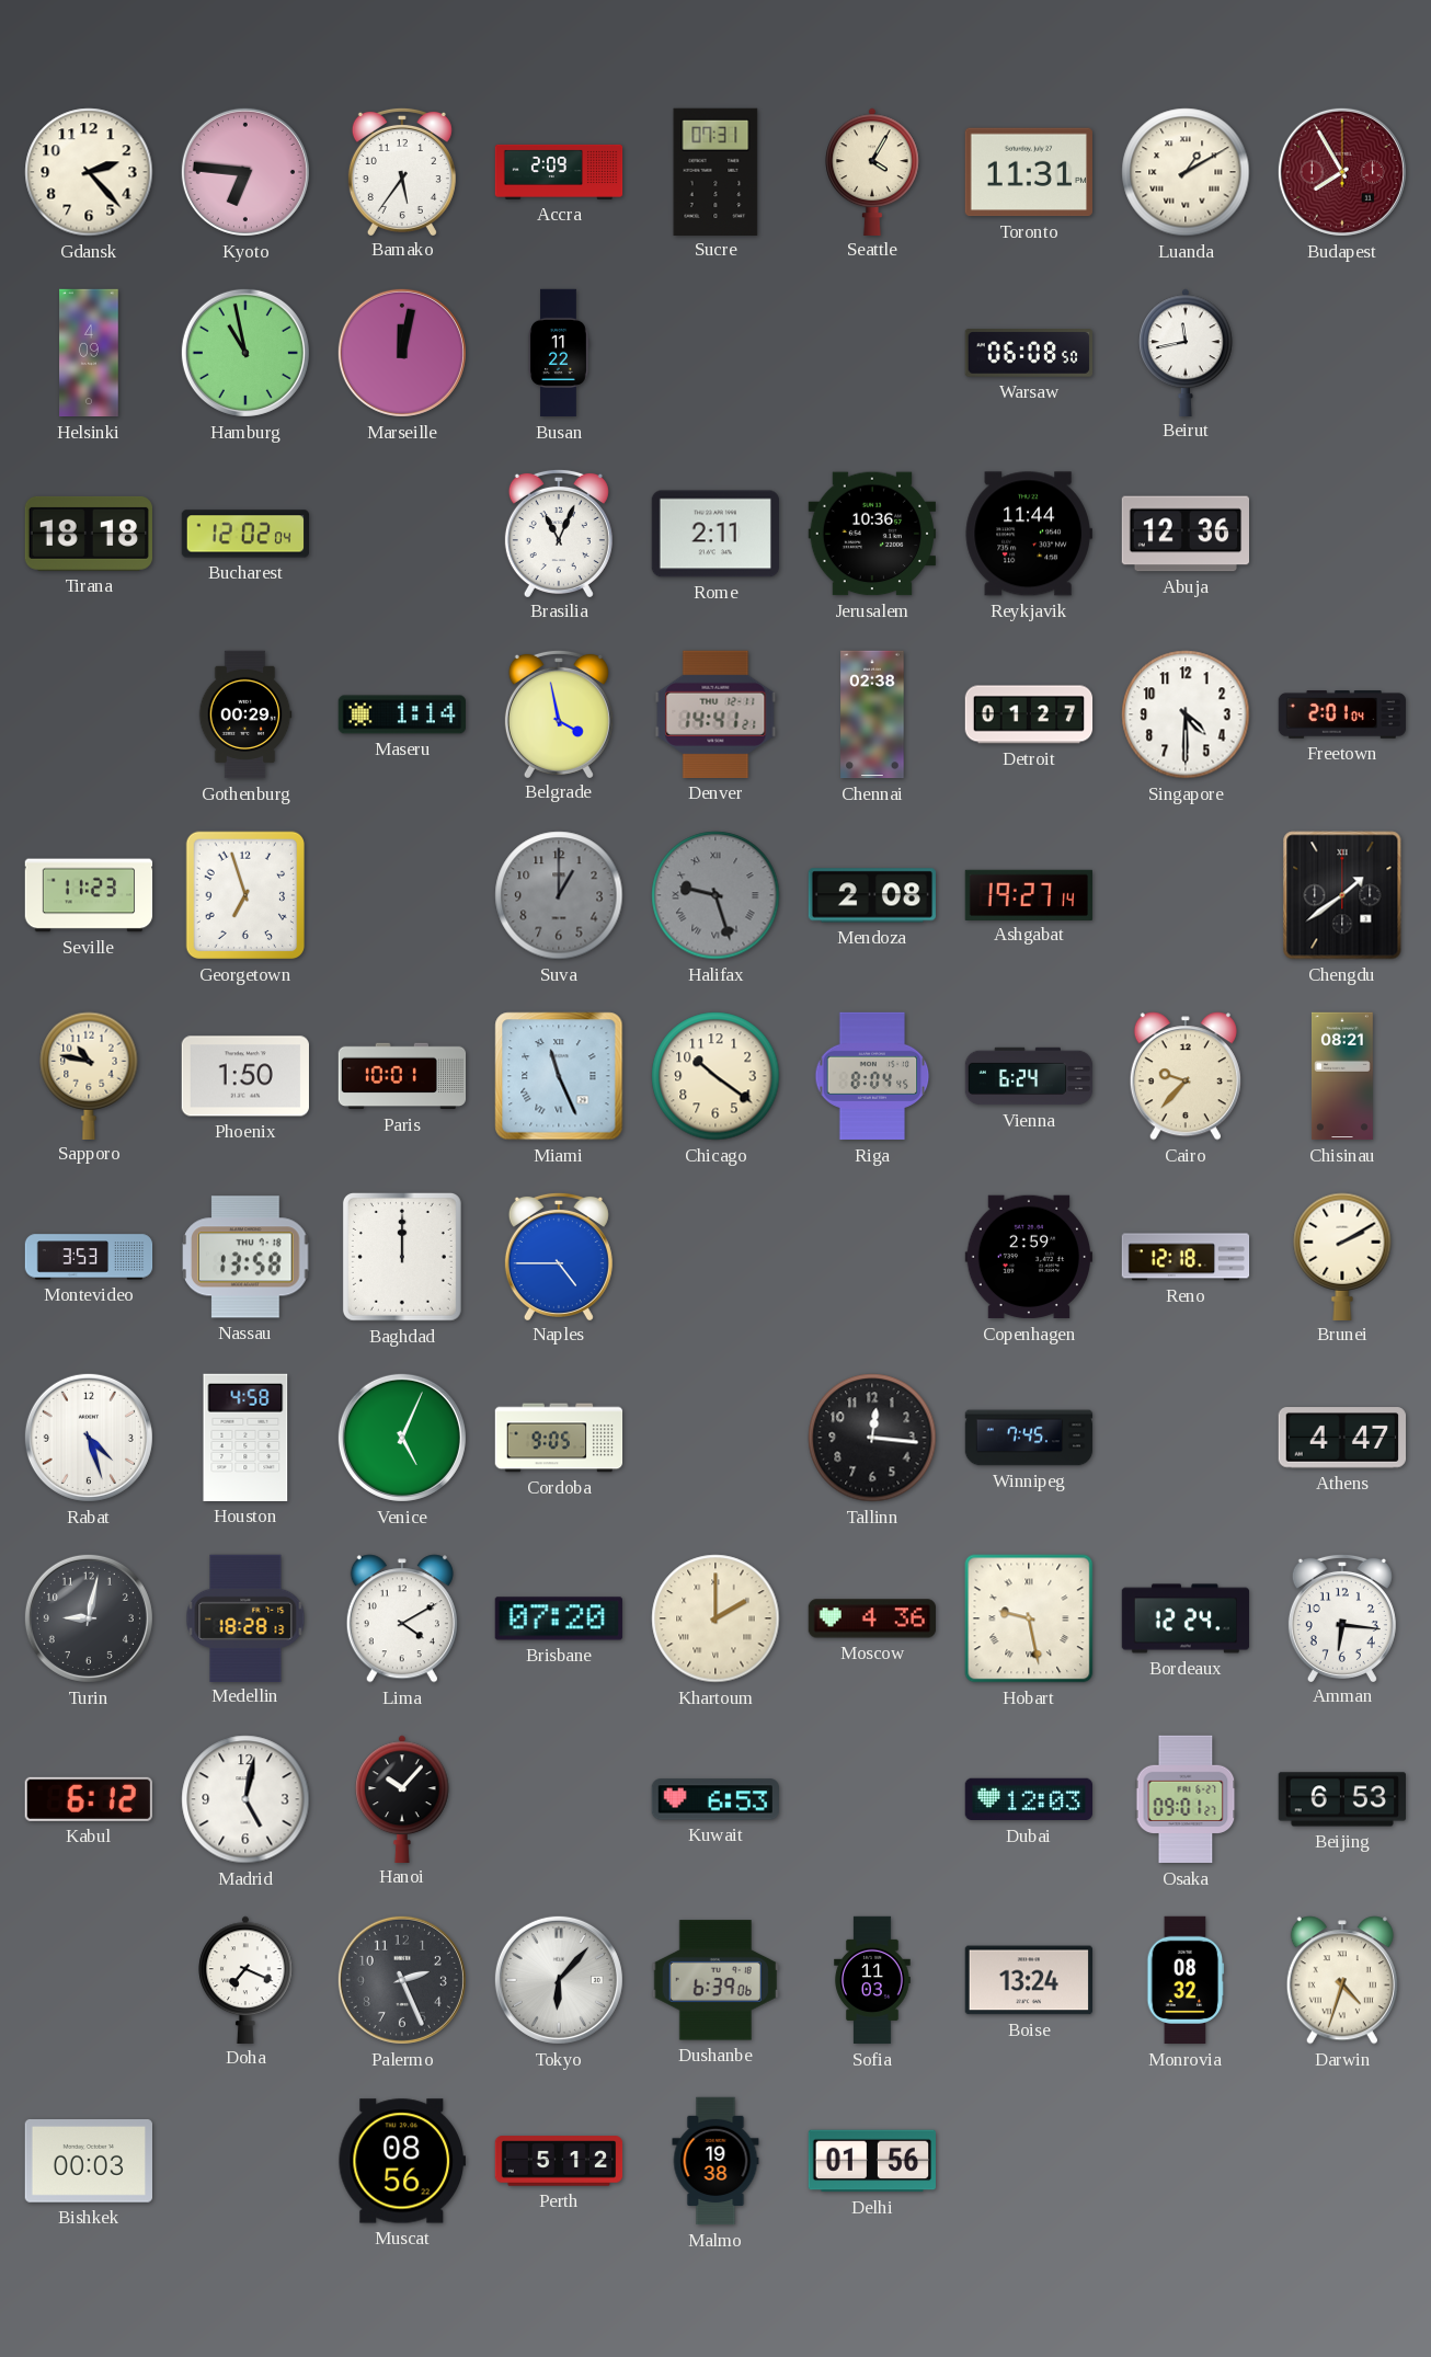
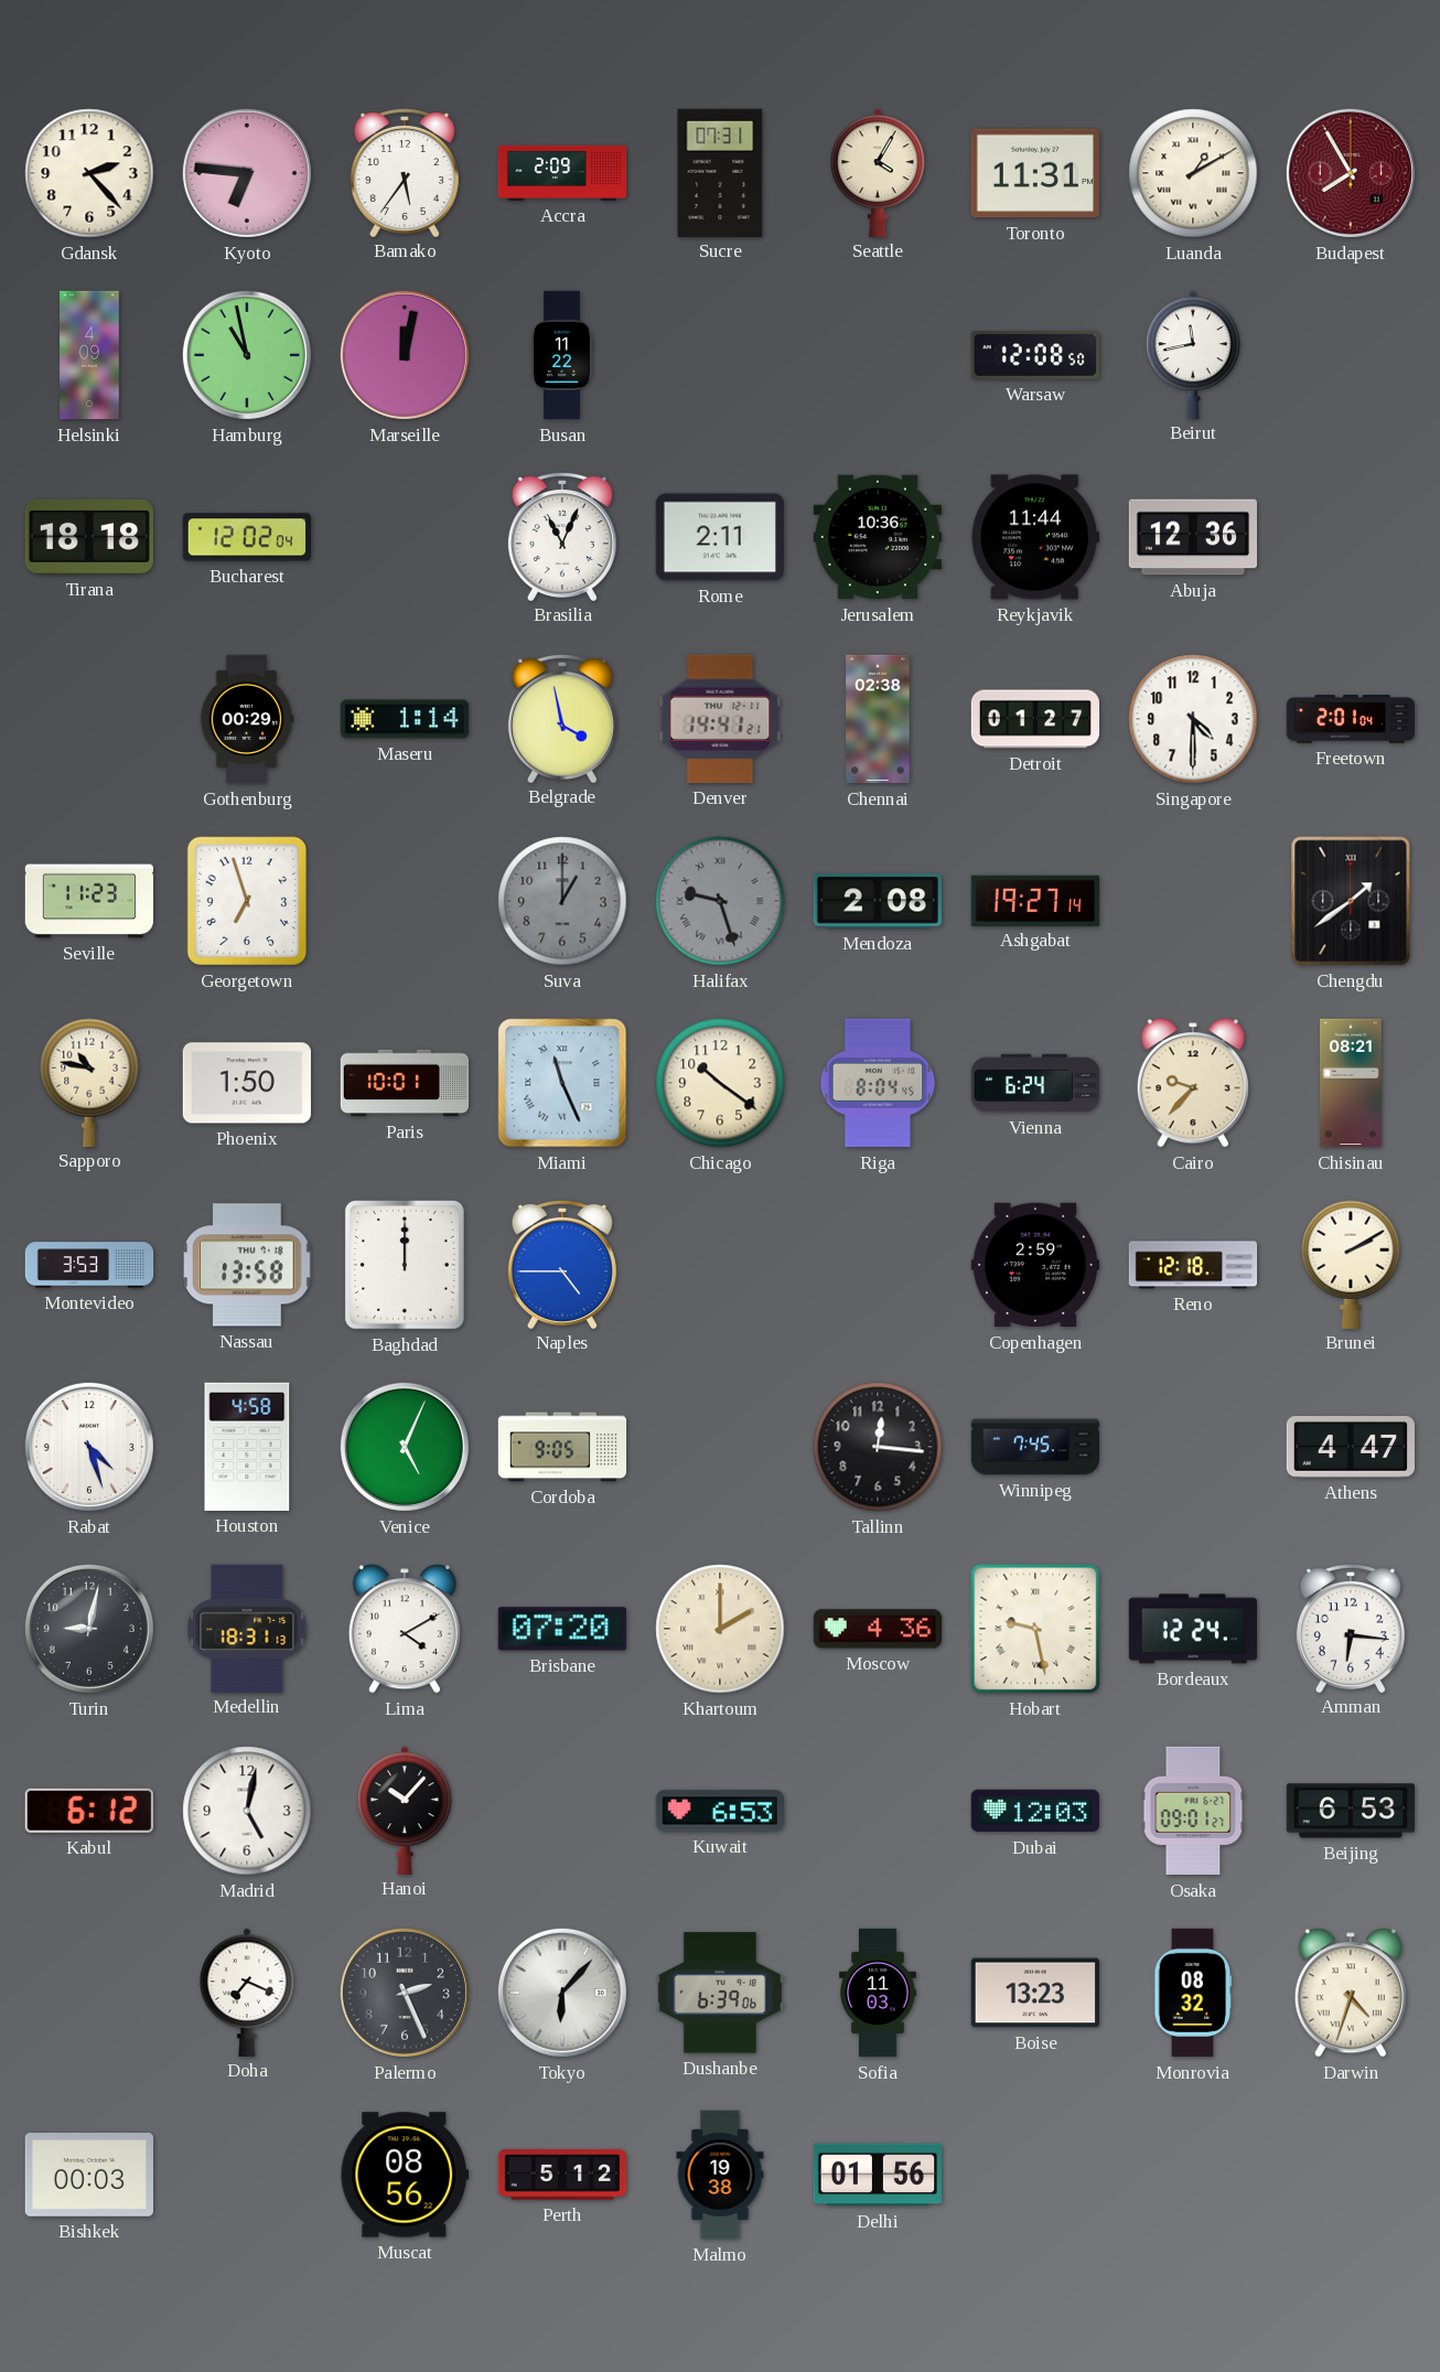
Warsaw: 06:08 -> 12:08
Medellin: 18:28 -> 18:31
Boise: 13:24 -> 13:23
